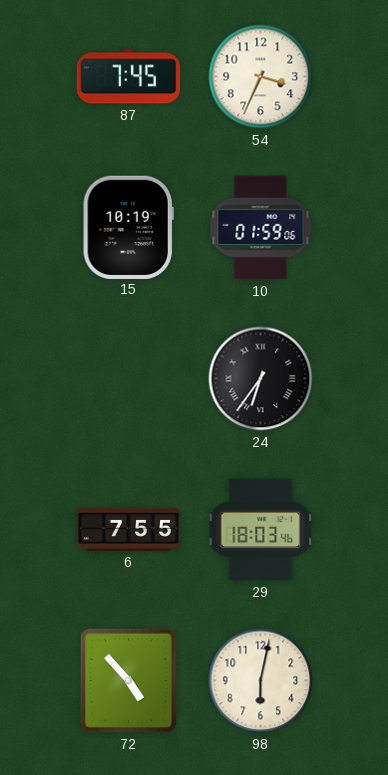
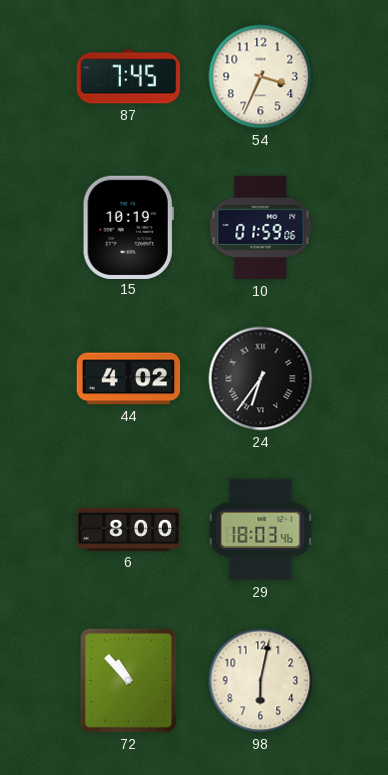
44: none -> 4:02
6: 7:55 -> 8:00
72: 4:53 -> 10:53
